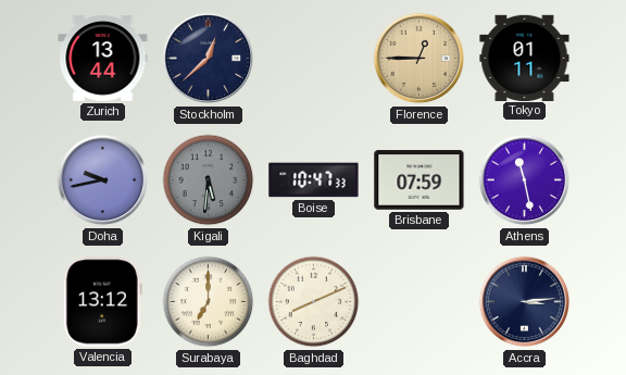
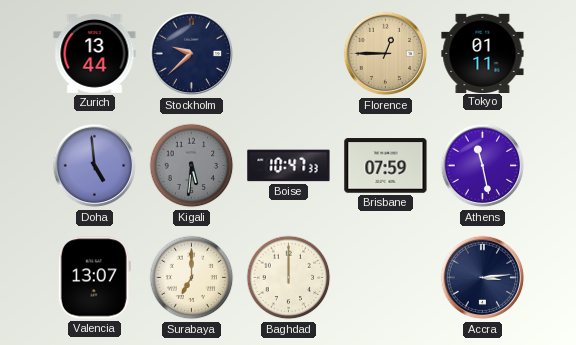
Stockholm: 12:38 -> 9:38
Doha: 9:43 -> 4:59
Valencia: 13:12 -> 13:07
Baghdad: 8:11 -> 12:00
